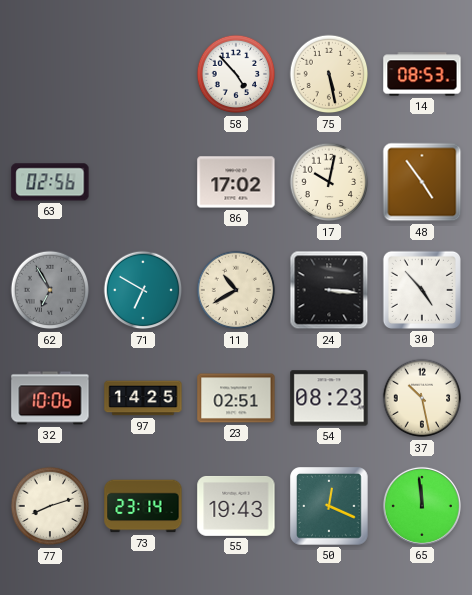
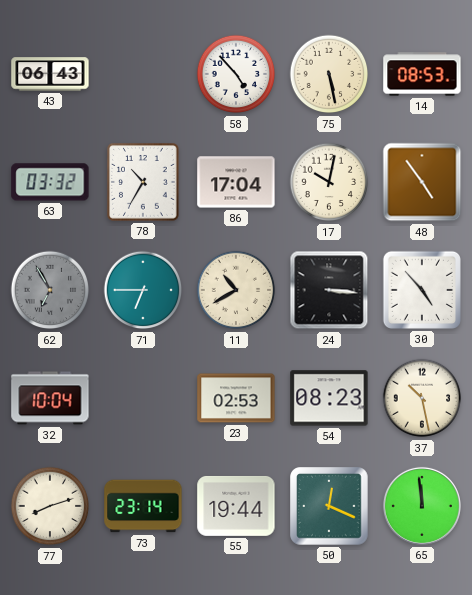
43: none -> 06:43
63: 02:56 -> 03:32
78: none -> 10:35
86: 17:02 -> 17:04
71: 6:50 -> 6:45
32: 10:06 -> 10:04
97: 14:25 -> none
23: 02:51 -> 02:53
55: 19:43 -> 19:44
